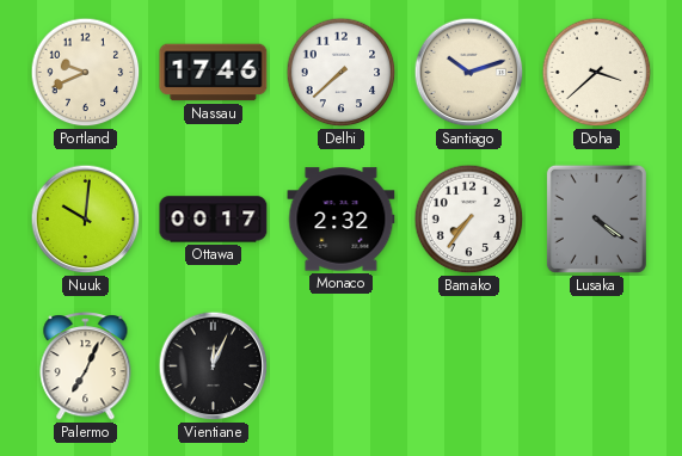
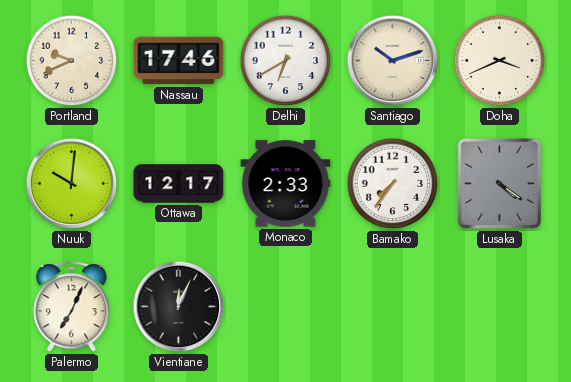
Delhi: 7:38 -> 6:40
Doha: 3:38 -> 3:41
Ottawa: 00:17 -> 12:17
Monaco: 2:32 -> 2:33
